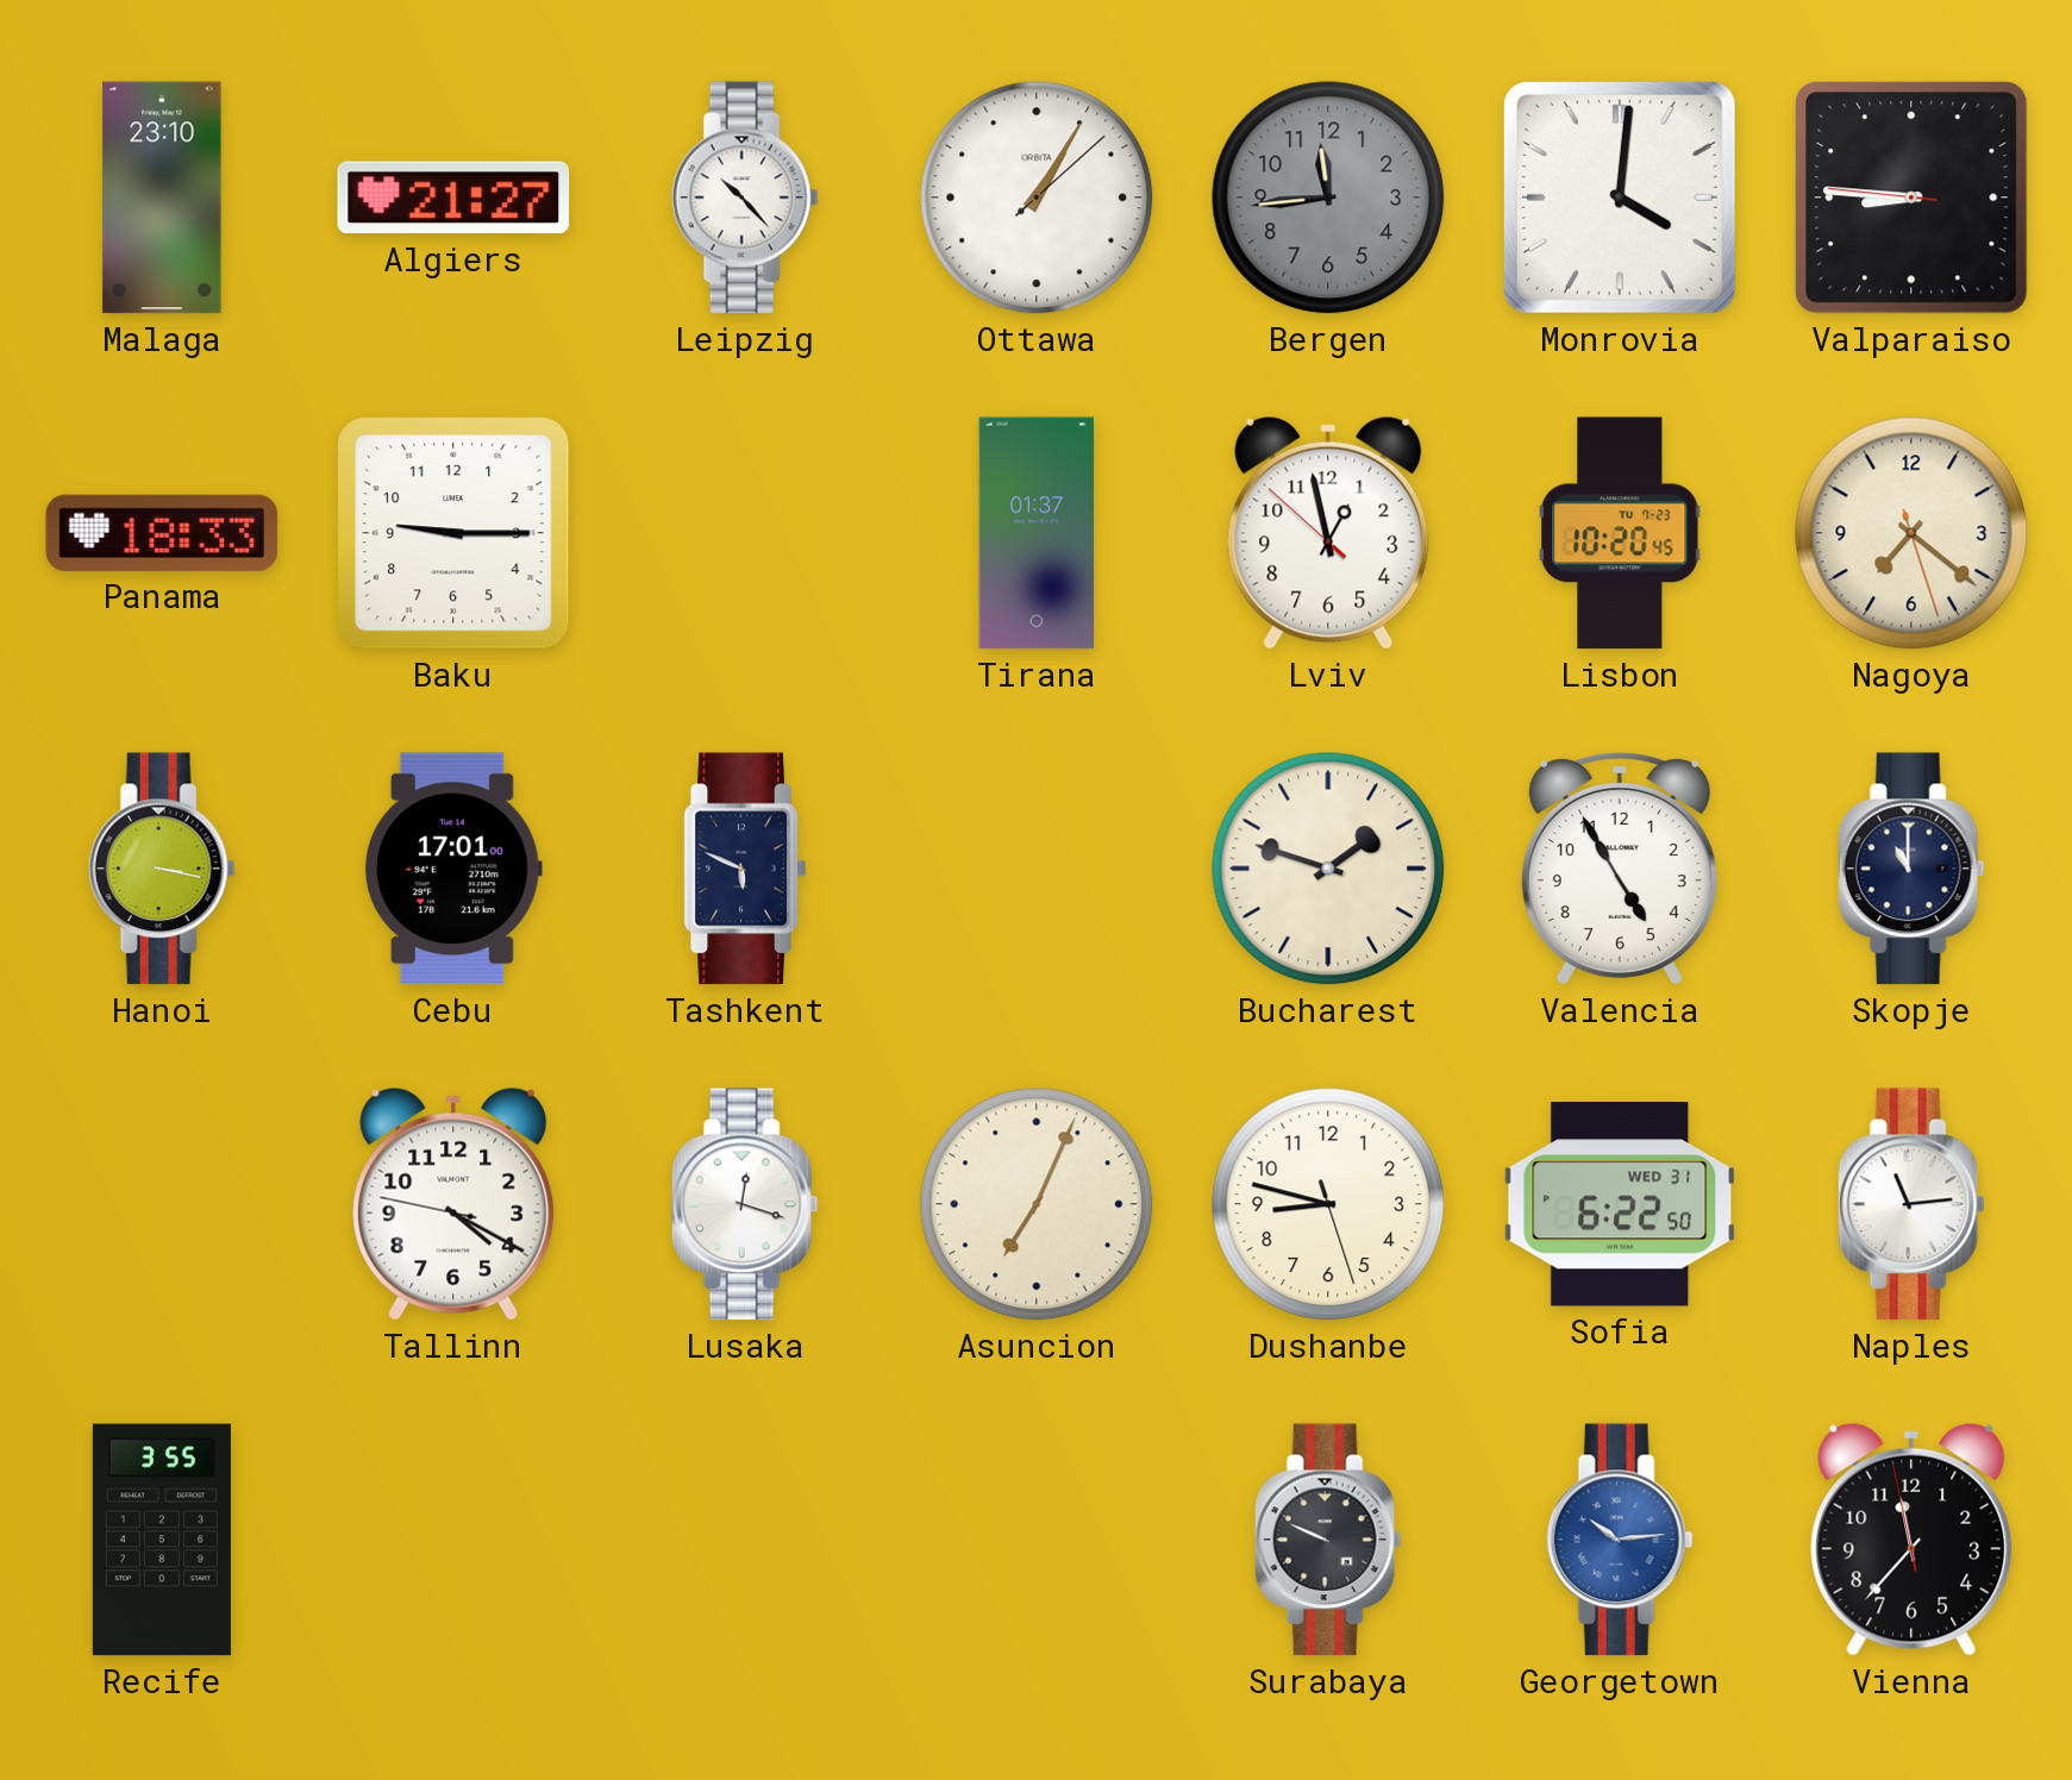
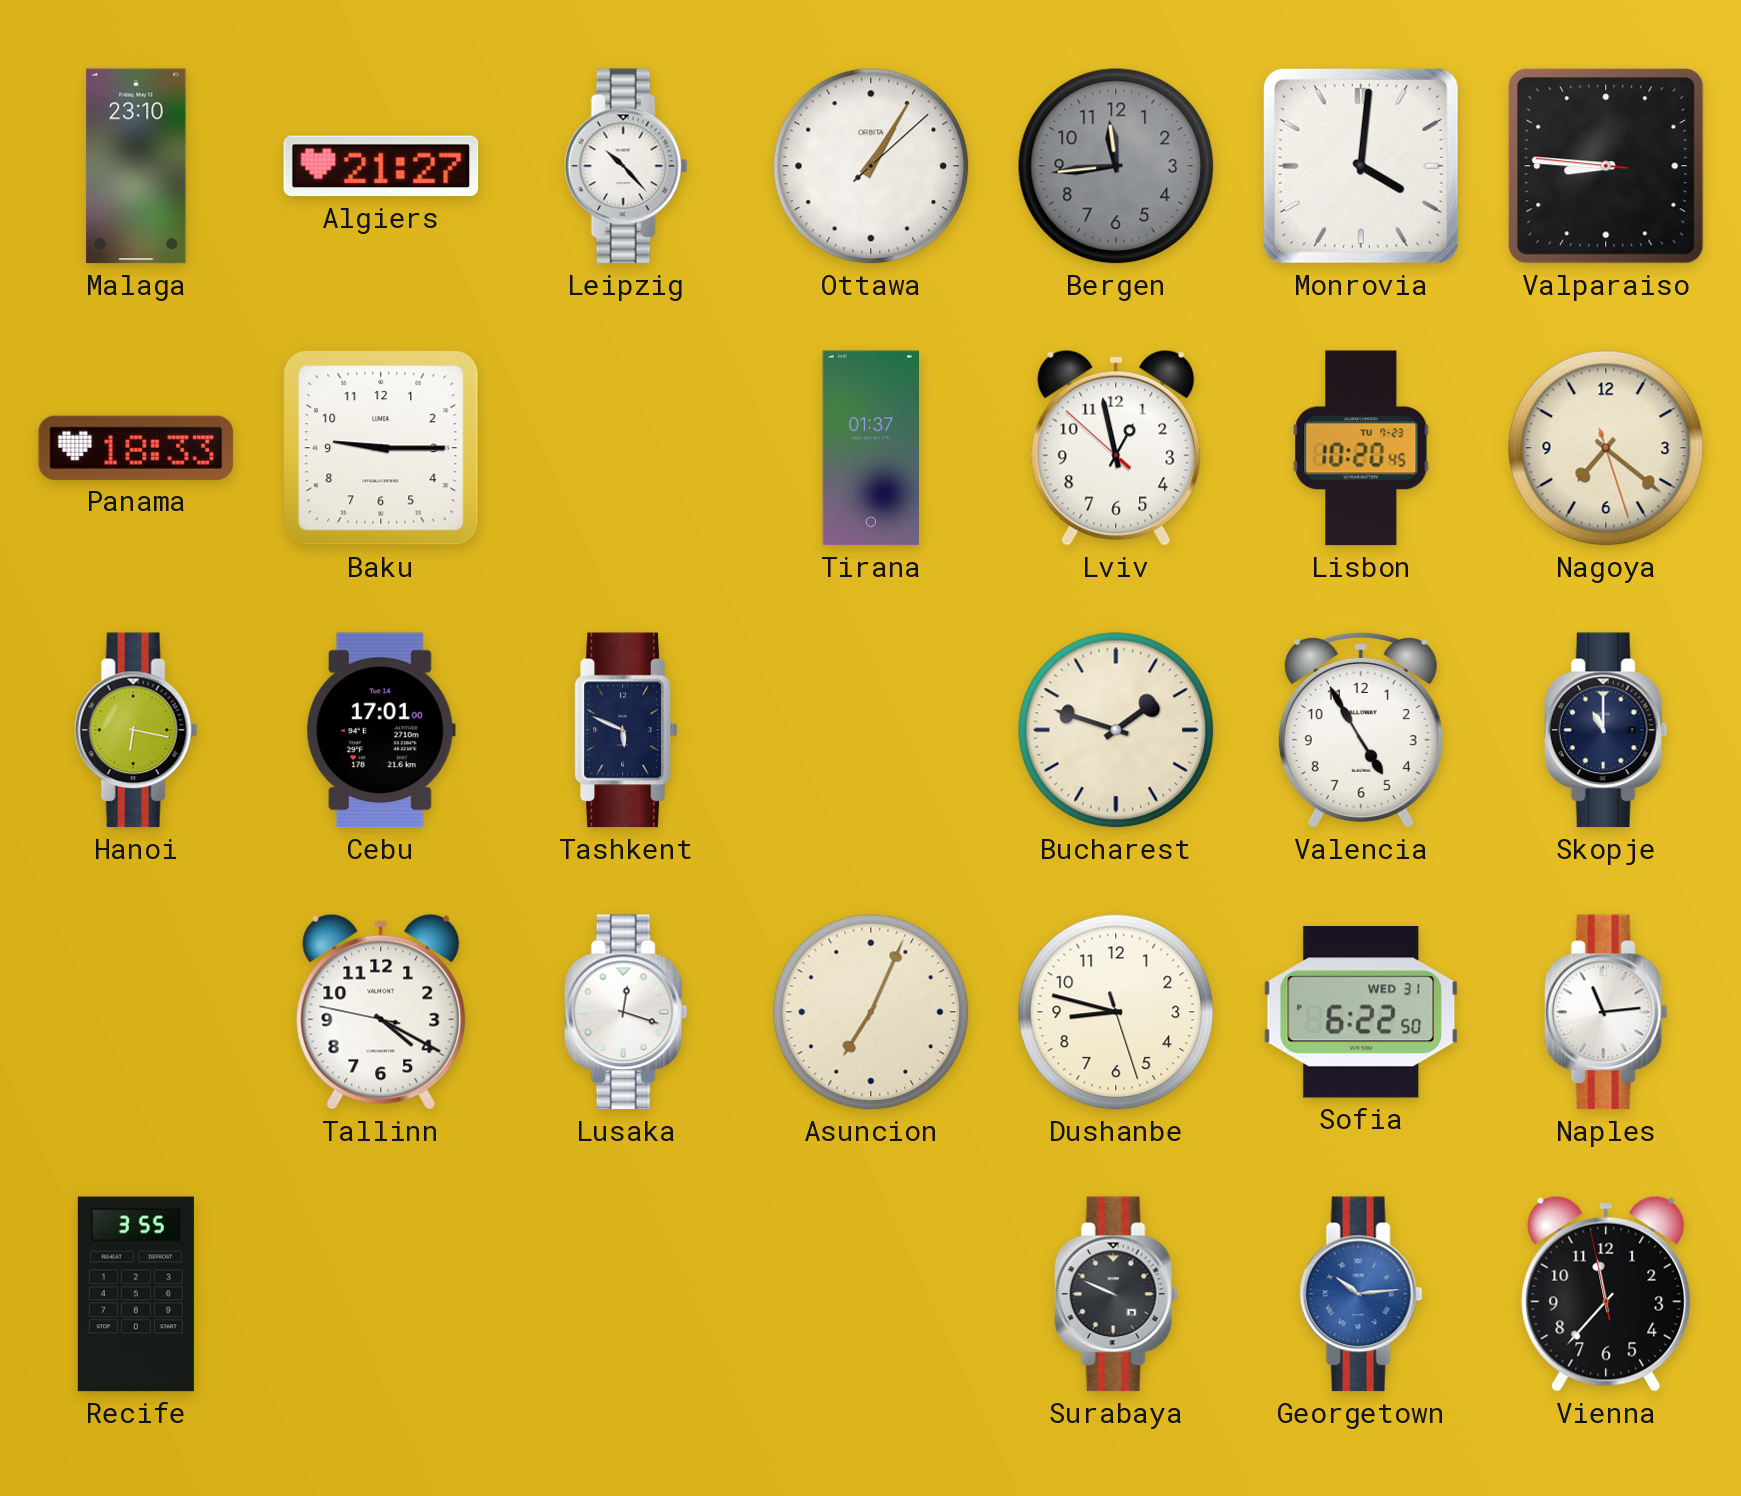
Hanoi: 3:17 -> 6:17
